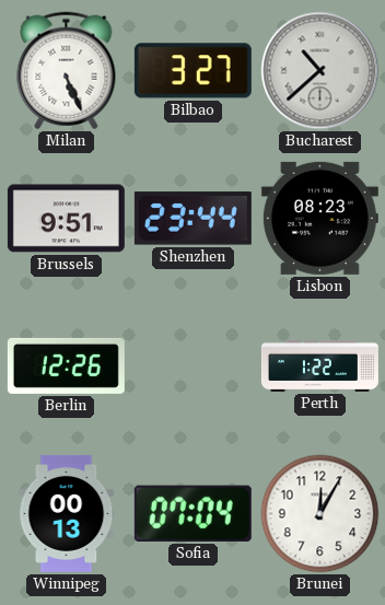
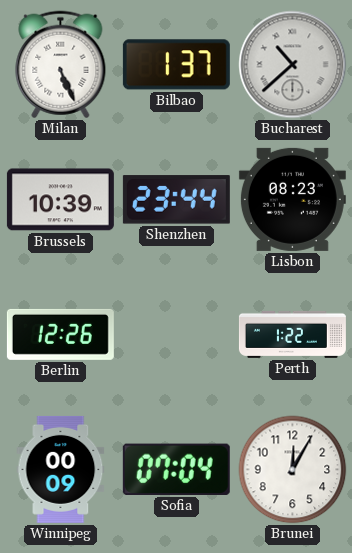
Bilbao: 3:27 -> 1:37
Brussels: 9:51 -> 10:39
Winnipeg: 00:13 -> 00:09
